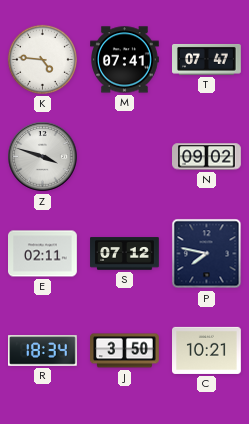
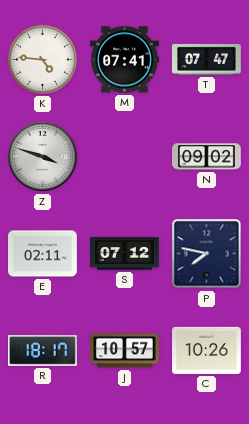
R: 18:34 -> 18:17
J: 3:50 -> 10:57
C: 10:21 -> 10:26
